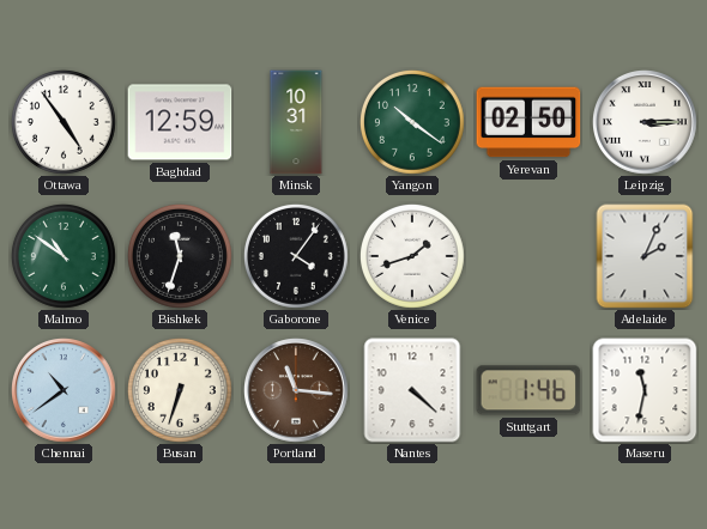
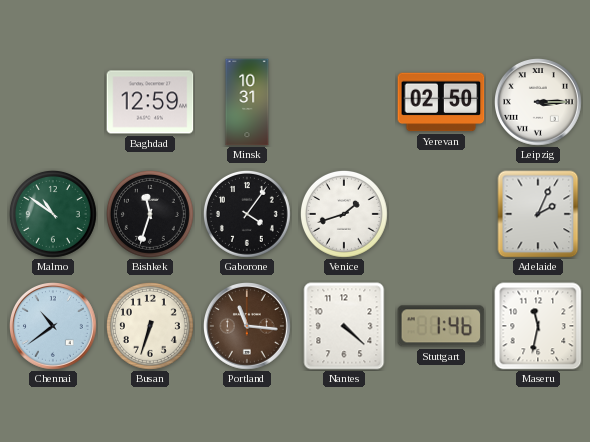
Ottawa: 4:54 -> none
Yangon: 10:21 -> none
